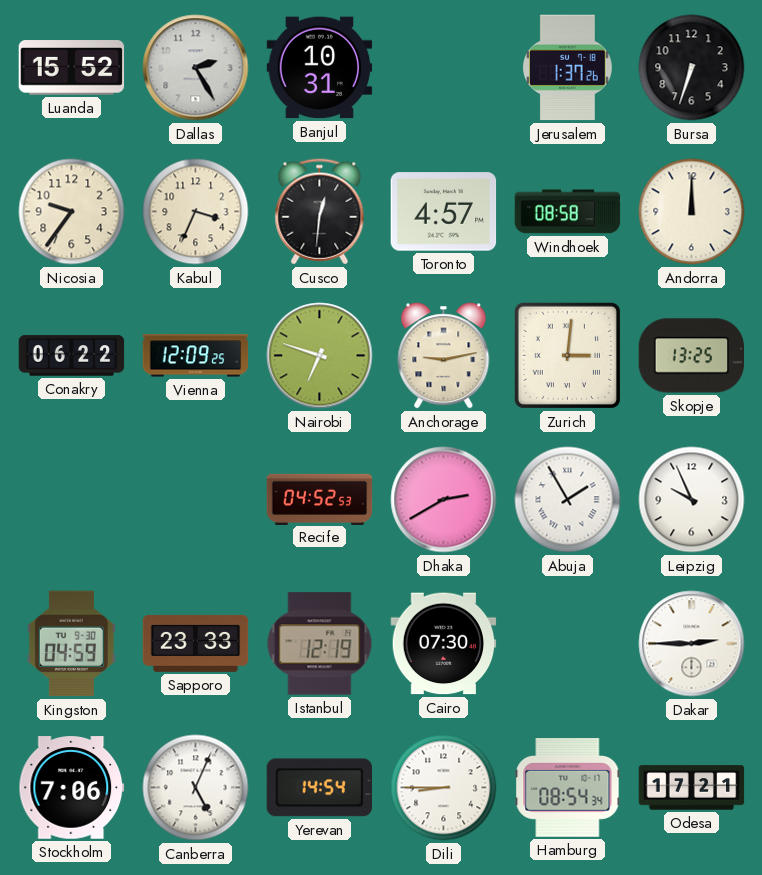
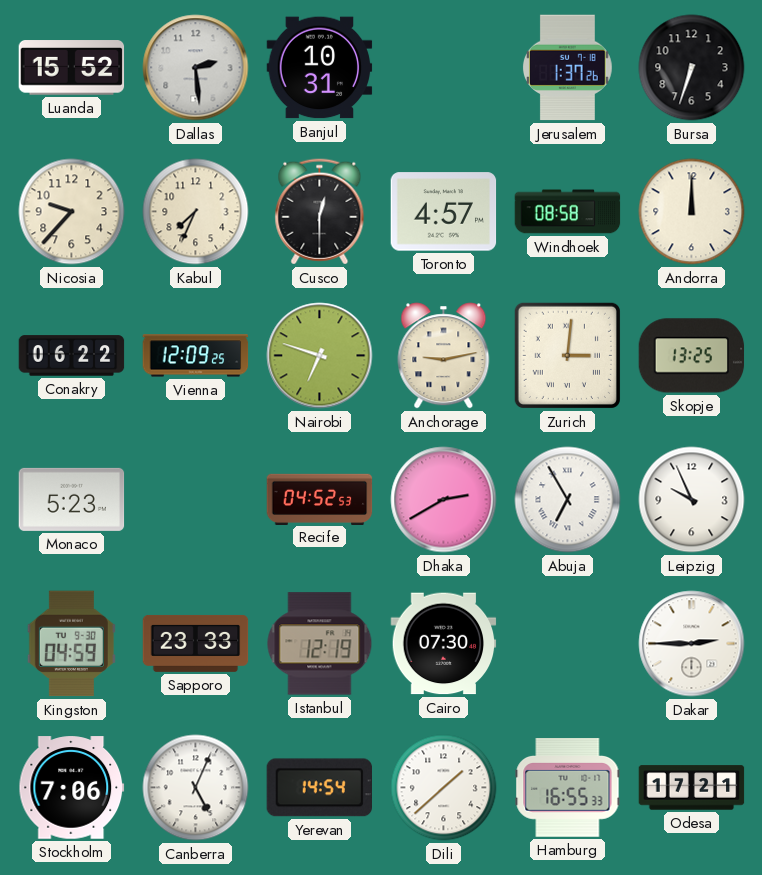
Dallas: 2:25 -> 2:29
Nicosia: 9:36 -> 9:37
Kabul: 3:34 -> 7:34
Cusco: 12:31 -> 12:30
Monaco: none -> 5:23
Abuja: 1:55 -> 6:55
Dili: 8:45 -> 1:38
Hamburg: 08:54 -> 16:55
